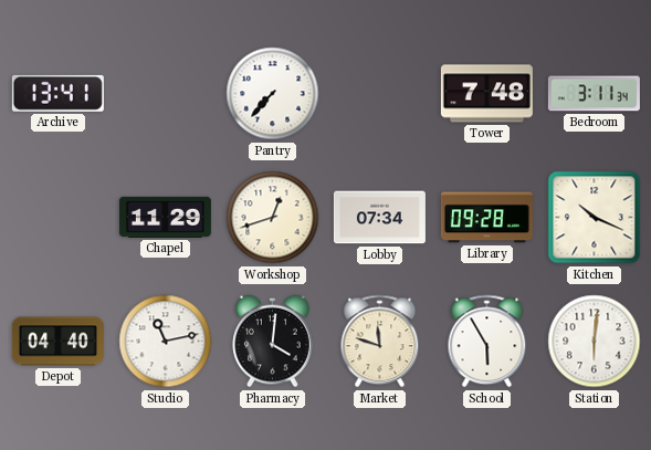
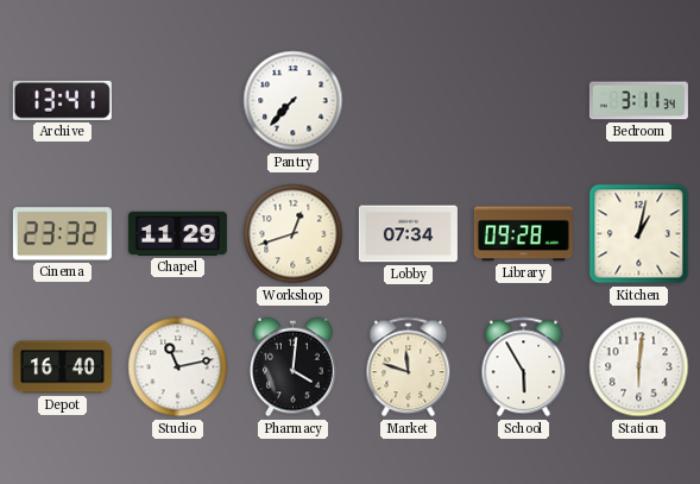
Tower: 7:48 -> none
Cinema: none -> 23:32
Kitchen: 10:19 -> 1:02
Depot: 04:40 -> 16:40
